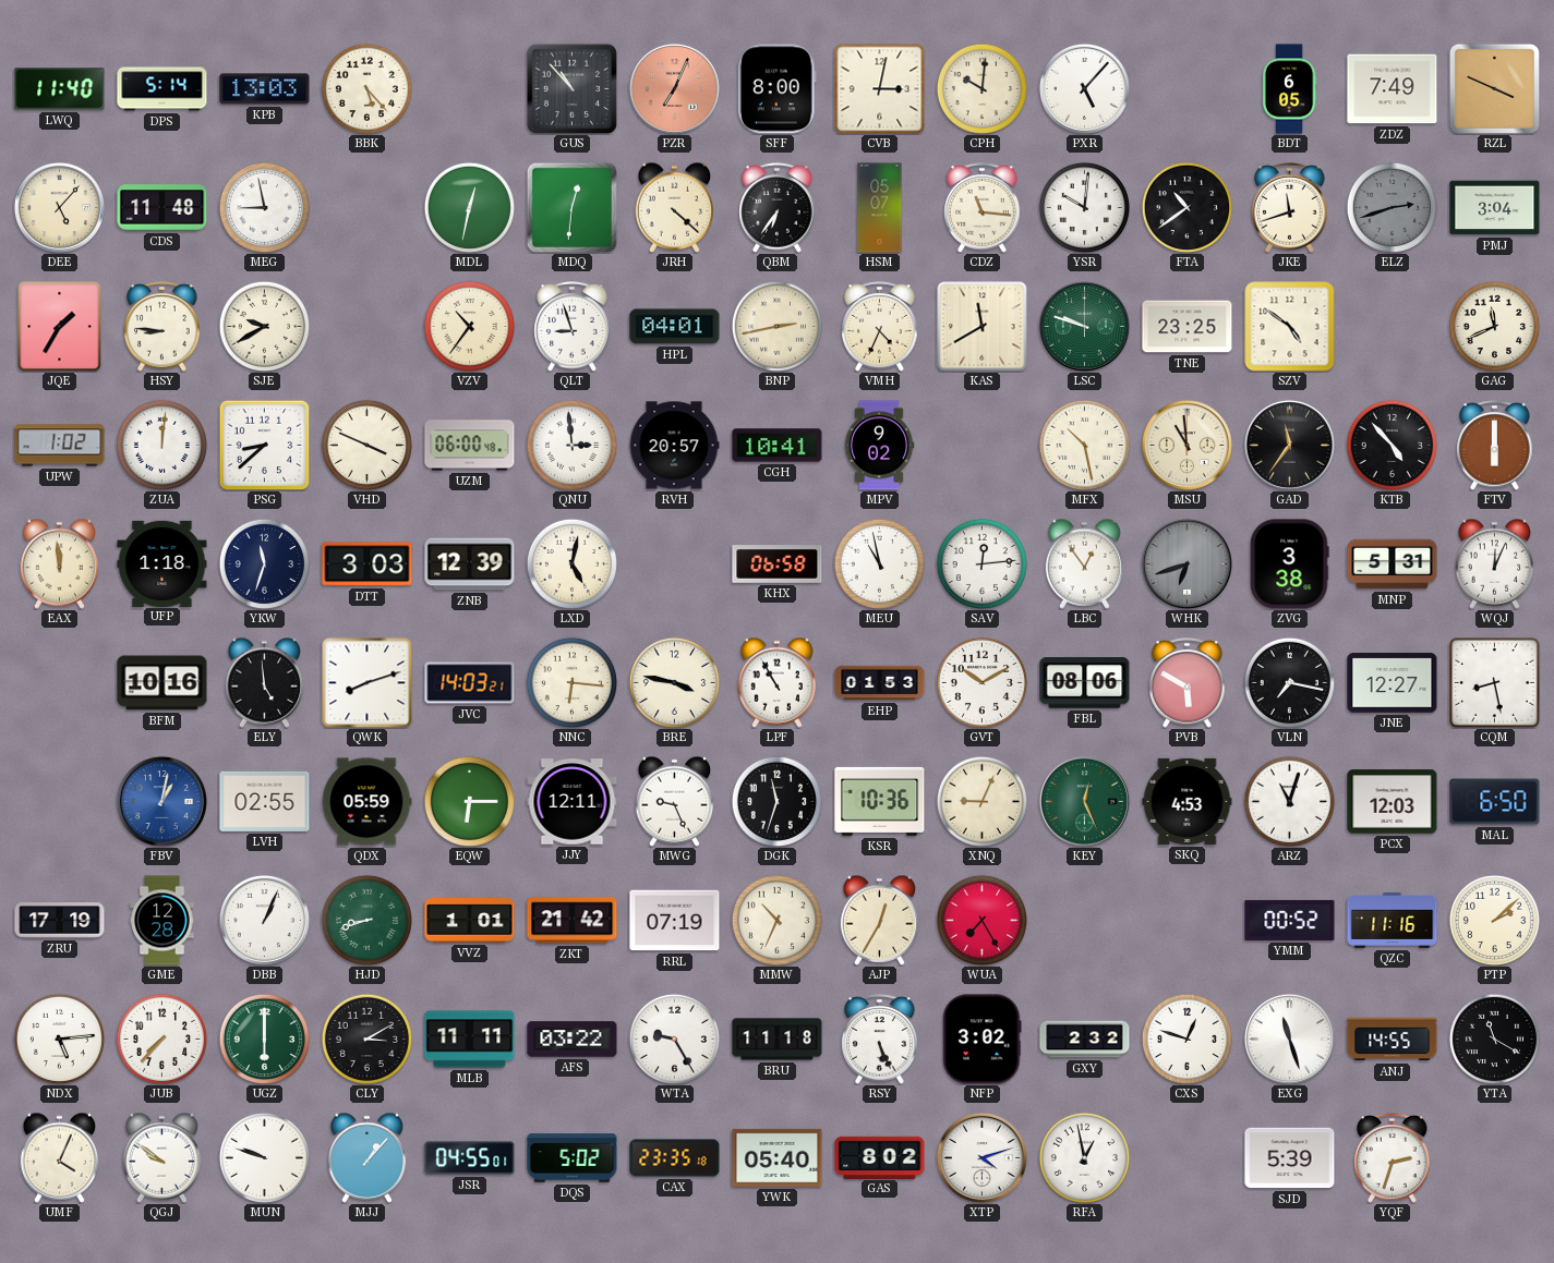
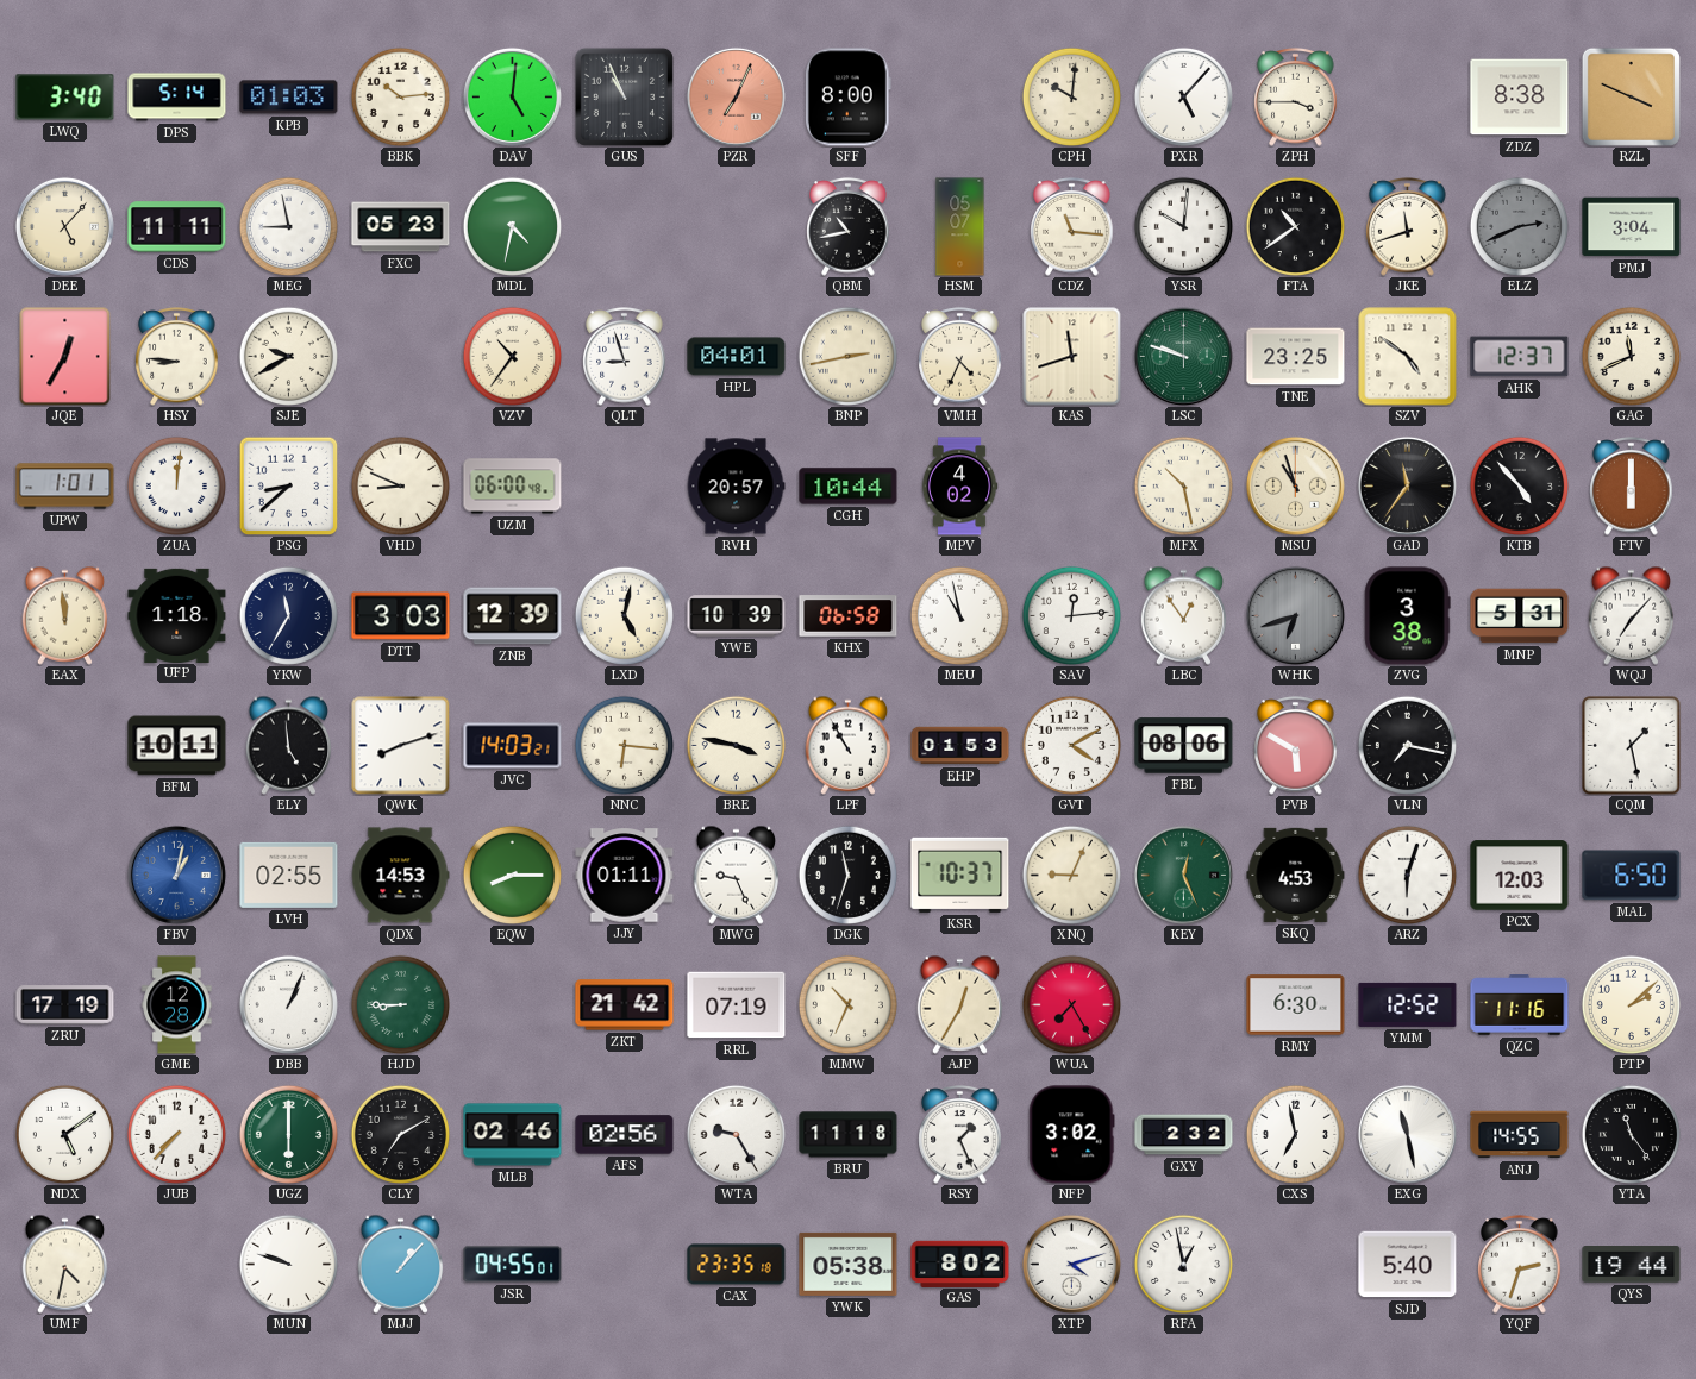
LWQ: 11:40 -> 3:40
KPB: 13:03 -> 01:03
BBK: 5:23 -> 10:14
DAV: none -> 5:01
GUS: 10:53 -> 10:56
CVB: 3:02 -> none
ZPH: none -> 3:45
BDT: 6:05 -> none
ZDZ: 7:49 -> 8:38
CDS: 11:48 -> 11:11
FXC: none -> 05:23
MDL: 12:32 -> 4:32
MDQ: 12:31 -> none
JRH: 4:22 -> none
QBM: 6:36 -> 10:43
ELZ: 2:42 -> 2:41
JQE: 1:35 -> 12:35
KAS: 11:40 -> 11:42
AHK: none -> 12:37
UPW: 1:02 -> 1:01
VHD: 3:49 -> 8:49
QNU: 2:59 -> none
CGH: 10:41 -> 10:44
MPV: 9:02 -> 4:02
MSU: 10:59 -> 10:57
YKW: 11:33 -> 11:35
YWE: none -> 10:39
WQJ: 12:04 -> 7:07
BFM: 10:16 -> 10:11
GVT: 10:10 -> 4:10
JNE: 12:27 -> none
CQM: 8:28 -> 1:28
QDX: 05:59 -> 14:53
EQW: 6:15 -> 8:15
JJY: 12:11 -> 01:11
KSR: 10:36 -> 10:37
ARZ: 11:03 -> 6:03
HJD: 8:42 -> 8:45
VVZ: 1:01 -> none
RMY: none -> 6:30
YMM: 00:52 -> 12:52
NDX: 5:14 -> 5:09
CLY: 3:10 -> 7:10
MLB: 11:11 -> 02:46
AFS: 03:22 -> 02:56
RSY: 5:26 -> 1:26
CXS: 12:48 -> 6:58
EXG: 11:27 -> 11:28
YTA: 11:20 -> 11:24
UMF: 4:04 -> 4:32
QGJ: 9:51 -> none
DQS: 5:02 -> none
YWK: 05:40 -> 05:38
SJD: 5:39 -> 5:40
QYS: none -> 19:44
